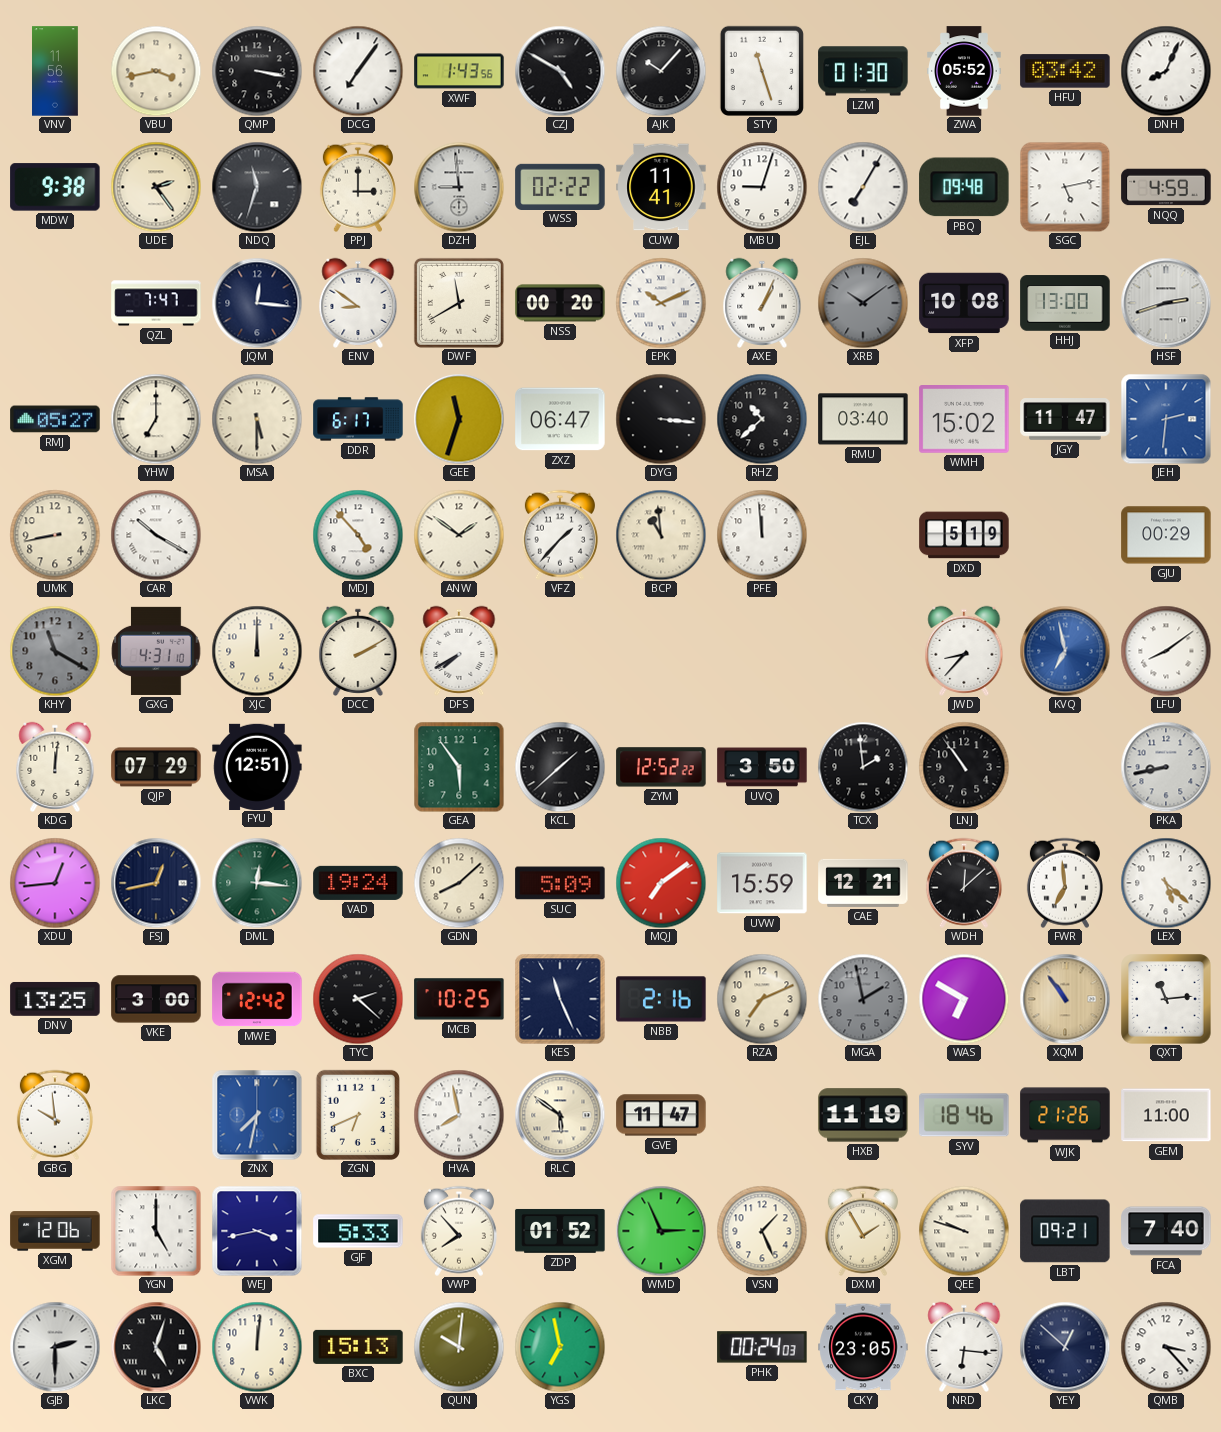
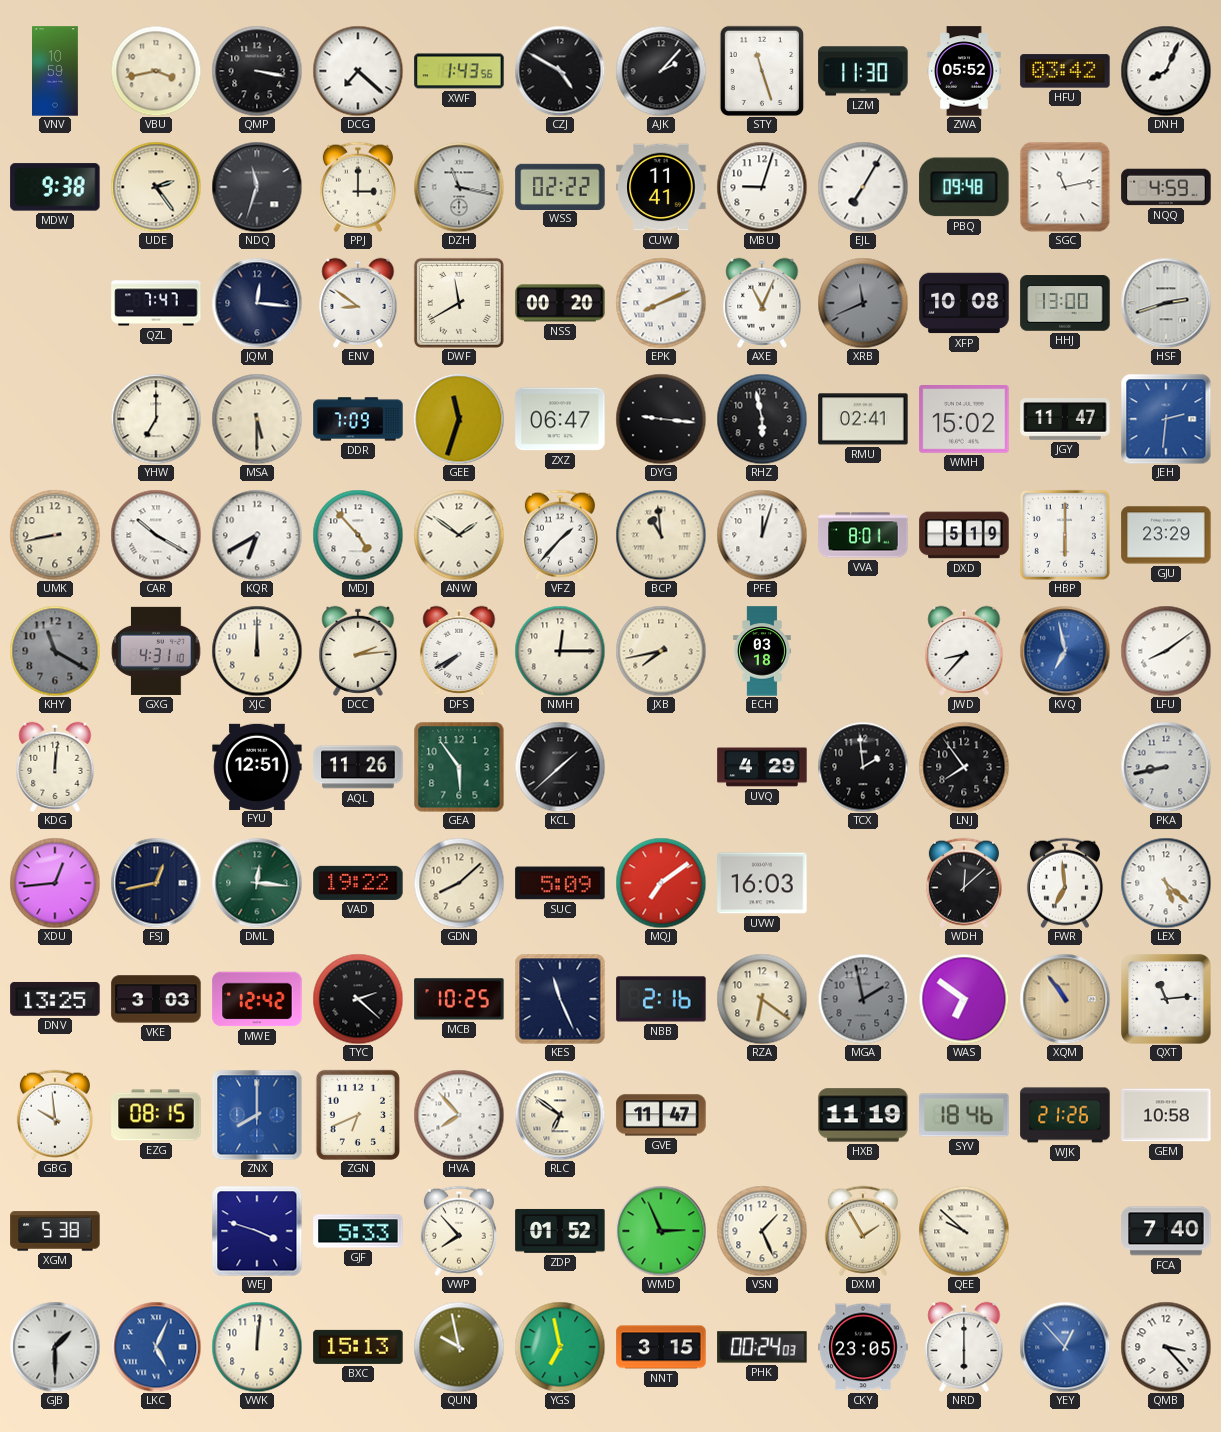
VNV: 11:56 -> 10:59
DCG: 7:06 -> 7:22
AJK: 10:07 -> 2:07
LZM: 01:30 -> 11:30
DZH: 8:59 -> 11:17
SGC: 5:13 -> 11:13
EPK: 10:11 -> 8:11
AXE: 1:04 -> 11:04
XRB: 10:09 -> 11:41
RMJ: 05:27 -> none
DDR: 6:17 -> 7:09
DYG: 3:16 -> 9:16
RHZ: 10:38 -> 5:58
RMU: 03:40 -> 02:41
KQR: none -> 6:40
PFE: 11:59 -> 12:03
VVA: none -> 8:01
HBP: none -> 6:00
GJU: 00:29 -> 23:29
DCC: 2:10 -> 2:14
NMH: none -> 12:15
JXB: none -> 7:43
ECH: none -> 03:18
QJP: 07:29 -> none
AQL: none -> 11:26
ZYM: 12:52 -> none
UVQ: 3:50 -> 4:29
LNJ: 10:54 -> 7:54
VAD: 19:24 -> 19:22
UVW: 15:59 -> 16:03
CAE: 12:21 -> none
VKE: 3:00 -> 3:03
RZA: 7:11 -> 6:21
WAS: 6:50 -> 6:51
EZG: none -> 08:15
ZNX: 7:32 -> 8:00
HVA: 7:58 -> 7:53
RLC: 5:51 -> 6:51
GEM: 11:00 -> 10:58
XGM: 12:06 -> 5:38
YGN: 5:00 -> none
WEJ: 3:43 -> 3:48
QEE: 9:48 -> 9:52
LBT: 09:21 -> none
GJB: 2:30 -> 1:30
LKC: 5:03 -> 5:04
LKC dial: black -> blue
QUN: 10:01 -> 9:58
NNT: none -> 3:15
NRD: 6:16 -> 6:00
YEY: 12:52 -> 12:53
YEY dial: navy -> blue
